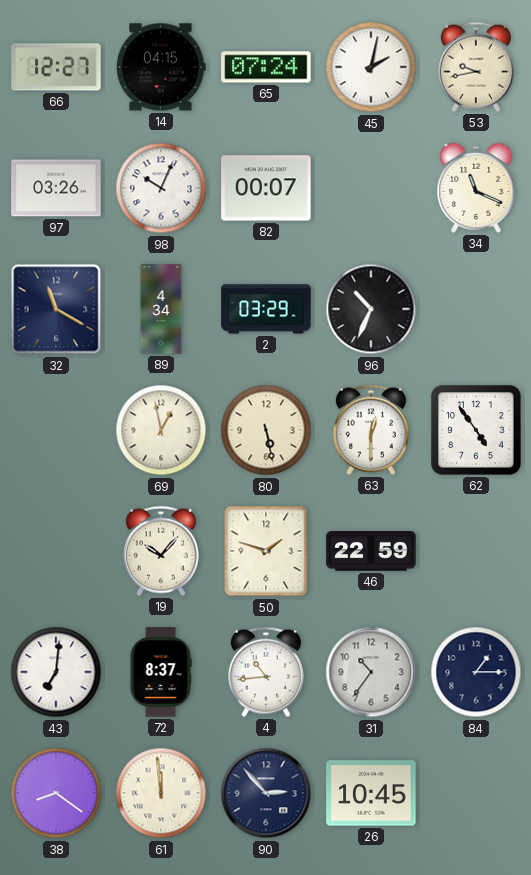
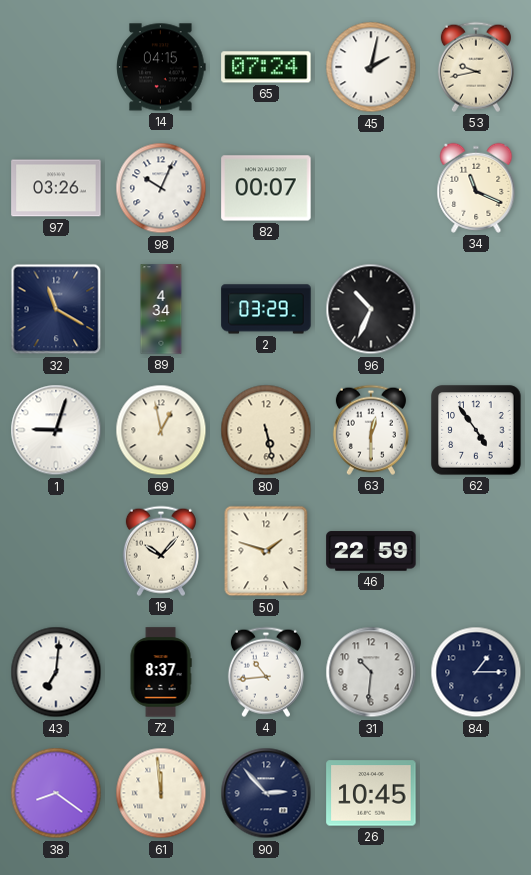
66: 12:27 -> none
1: none -> 9:03
31: 10:36 -> 10:31
